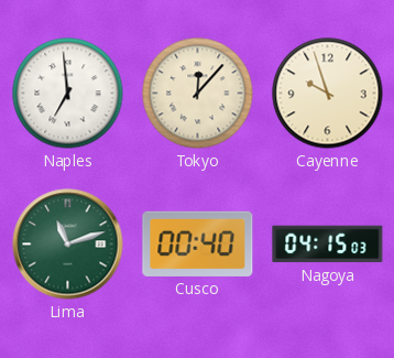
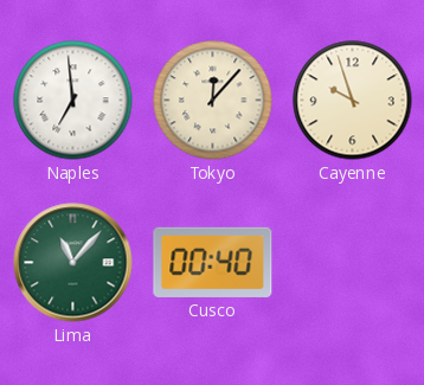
Lima: 11:12 -> 11:07
Nagoya: 04:15 -> none
